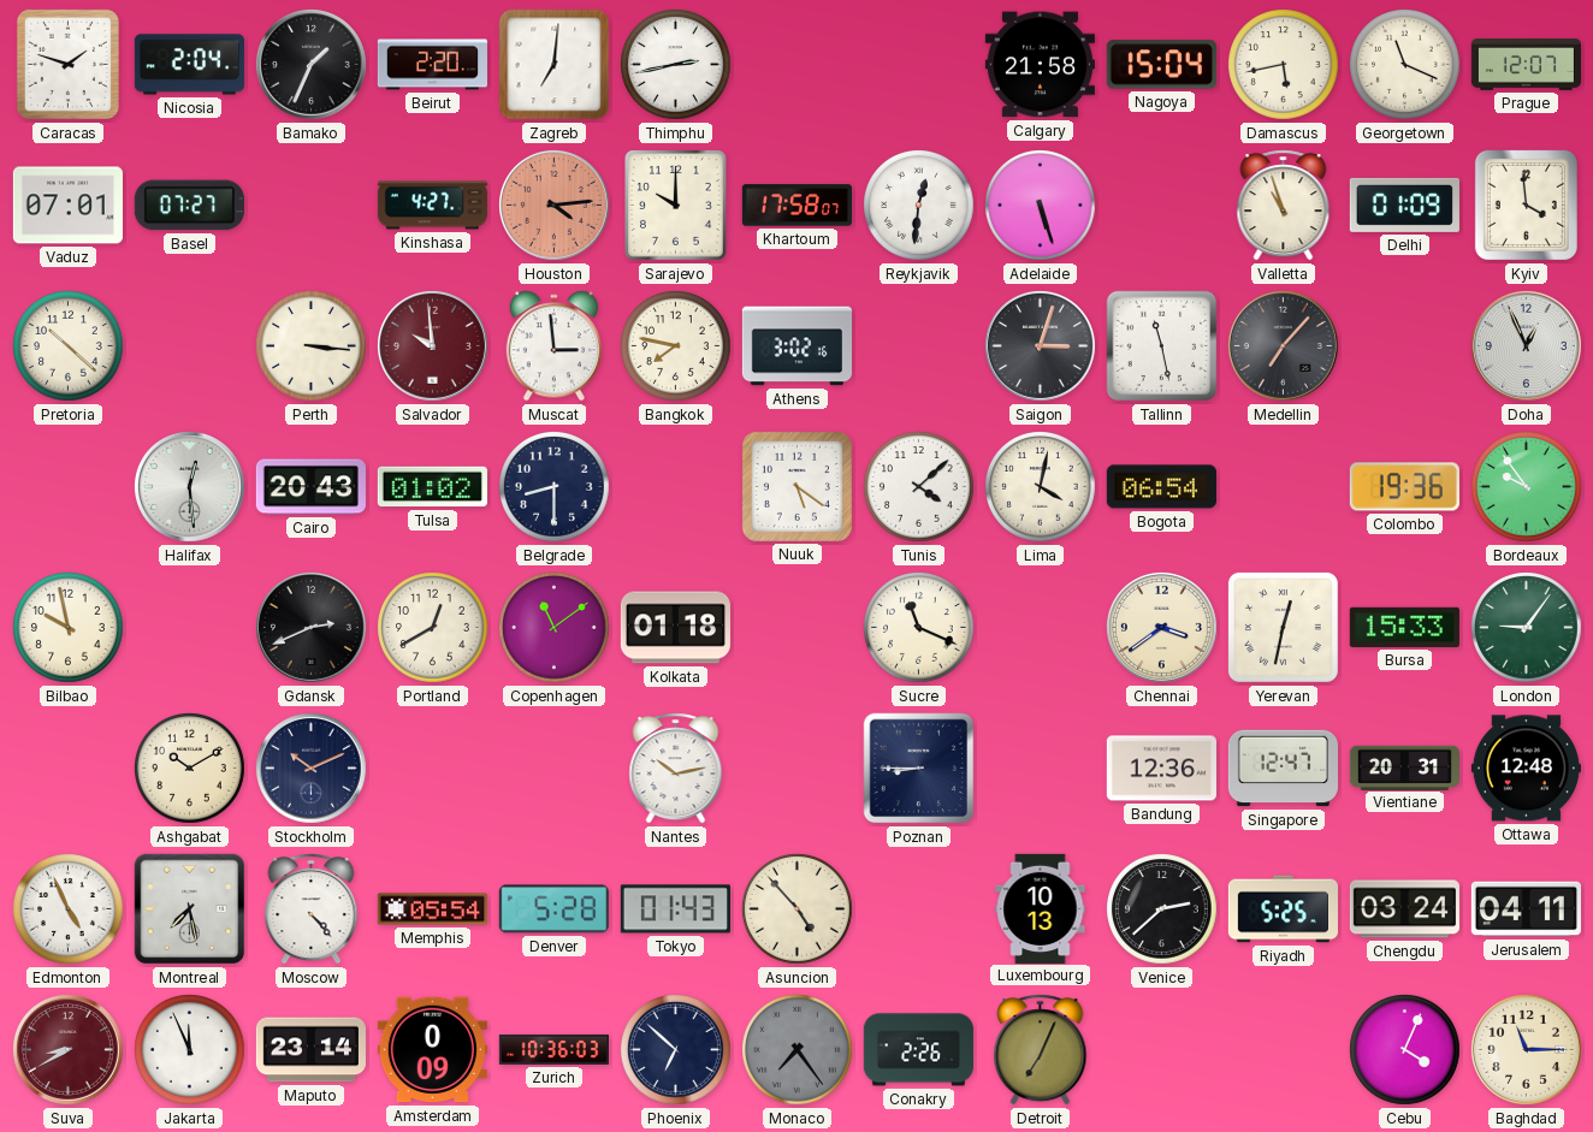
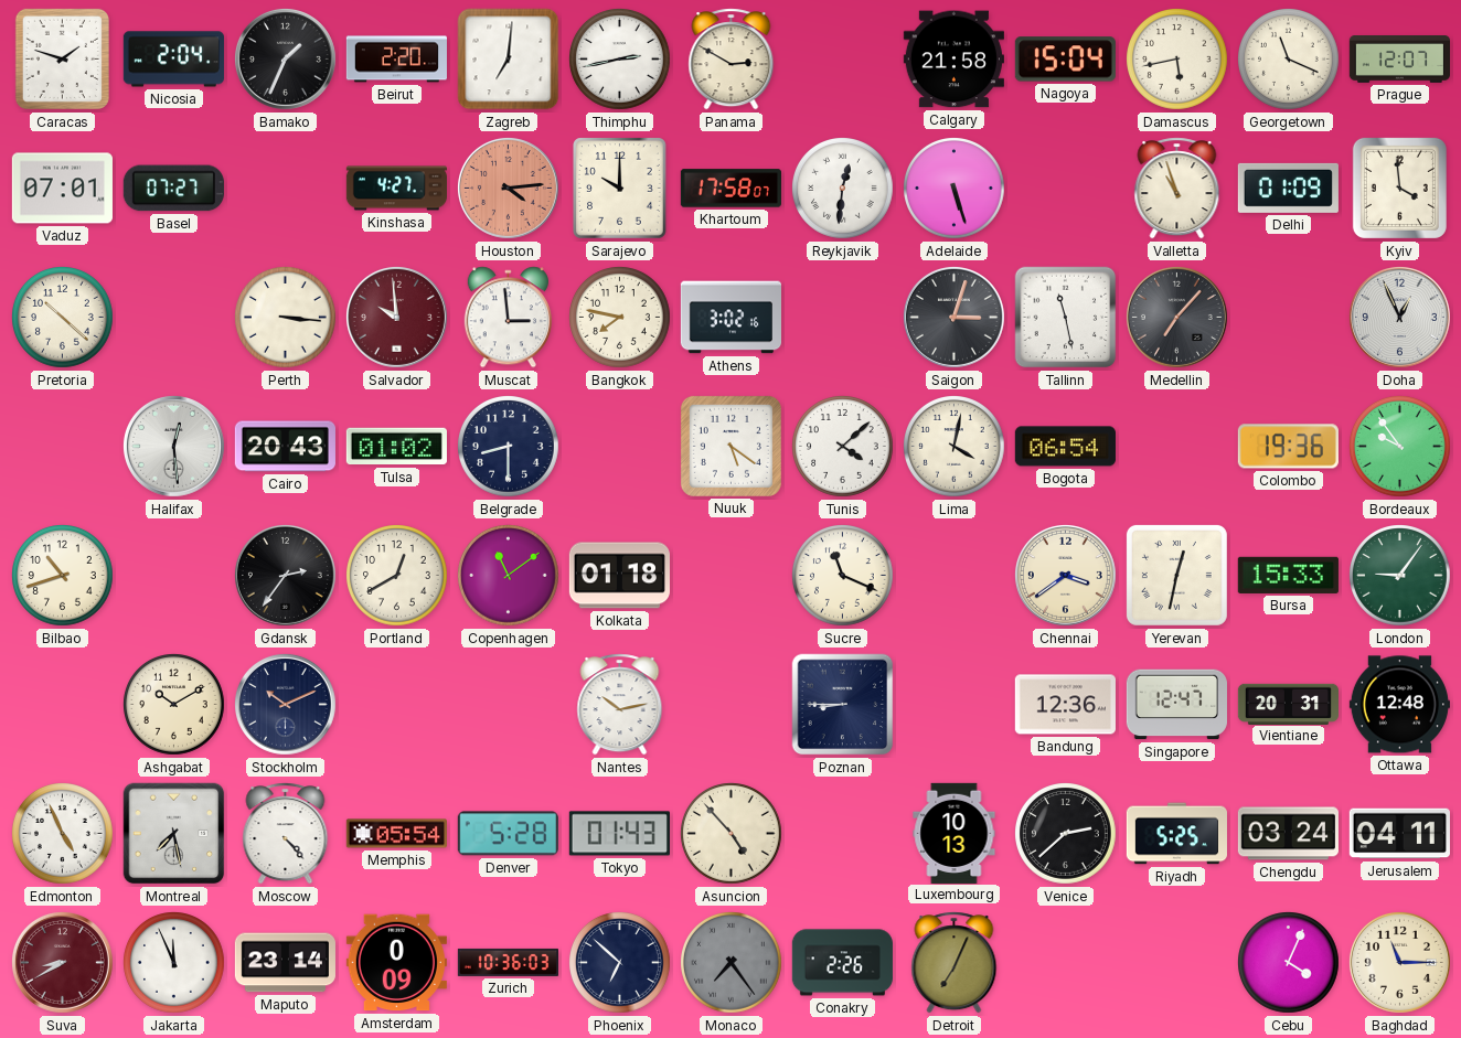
Panama: none -> 2:50
Bilbao: 9:58 -> 10:42
Gdansk: 2:41 -> 2:36
